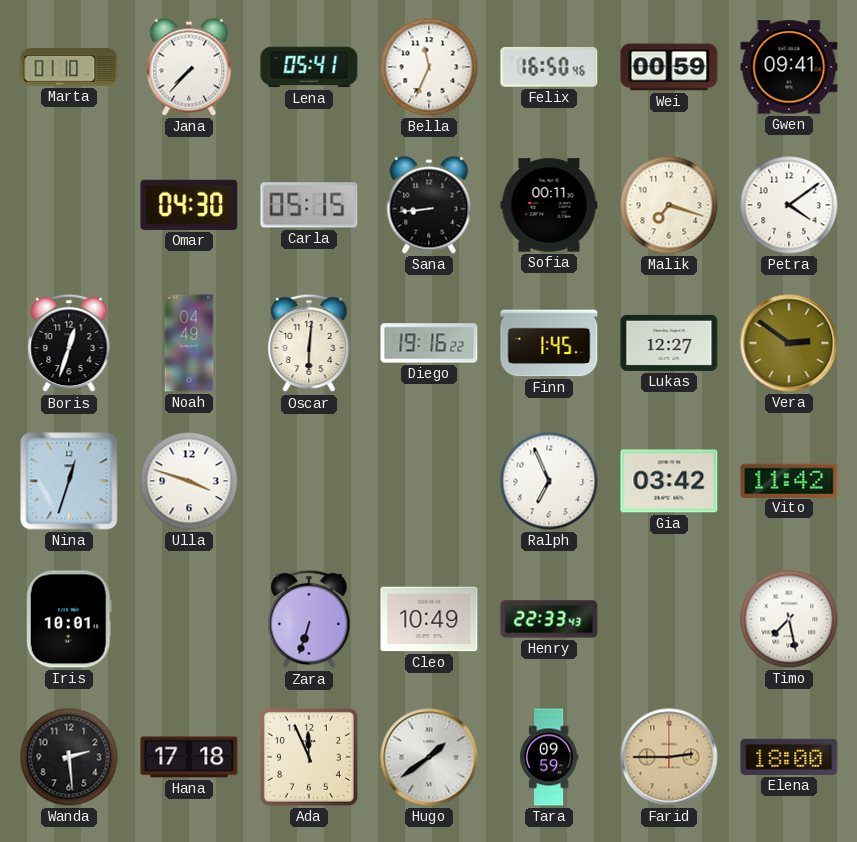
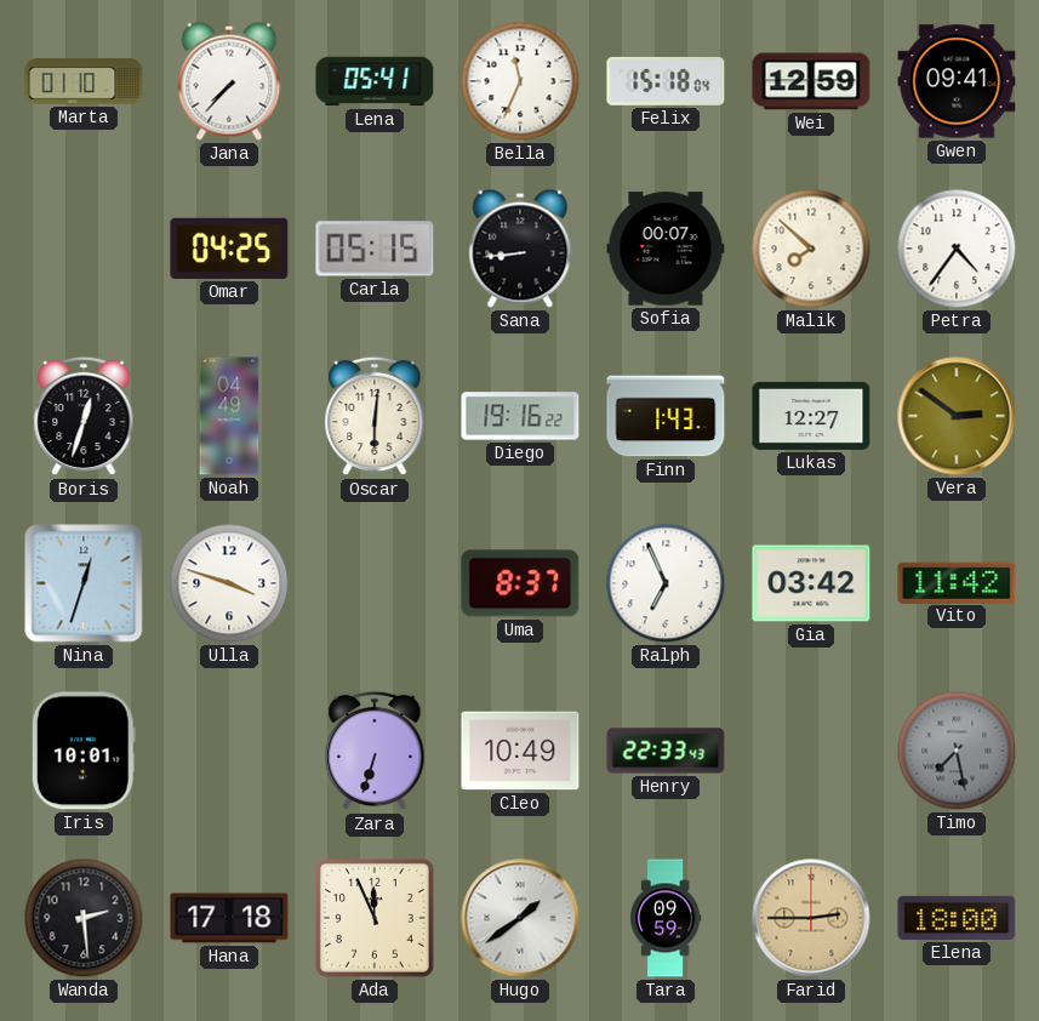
Felix: 16:50 -> 15:18
Wei: 00:59 -> 12:59
Omar: 04:30 -> 04:25
Sofia: 00:11 -> 00:07
Malik: 7:18 -> 7:52
Petra: 4:09 -> 4:36
Finn: 1:45 -> 1:43
Uma: none -> 8:37
Timo dial: white -> grey
